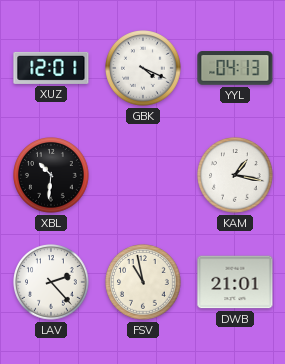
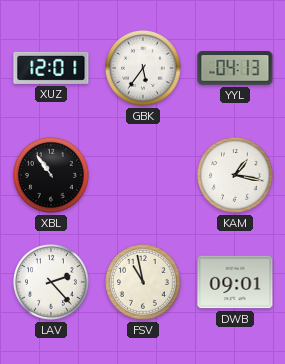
GBK: 4:19 -> 5:36
XBL: 10:31 -> 10:54
DWB: 21:01 -> 09:01
